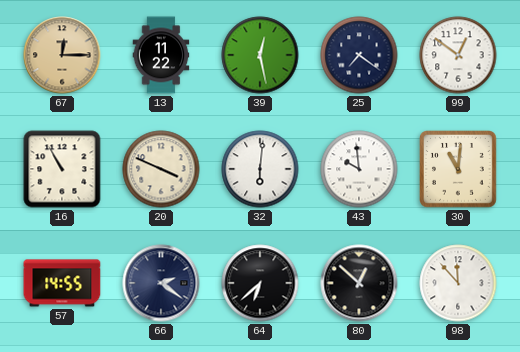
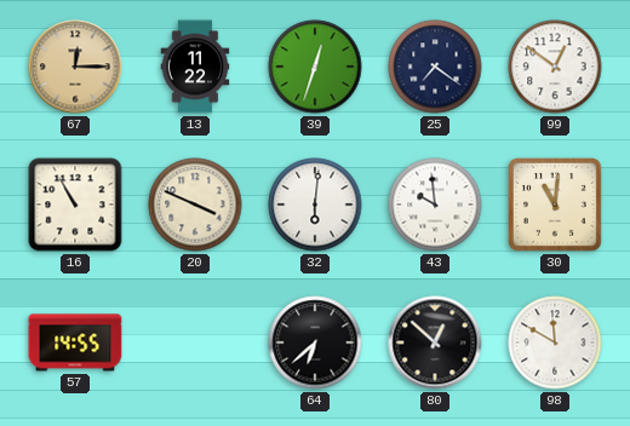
39: 12:28 -> 12:33
66: 2:21 -> none
98: 11:53 -> 11:50
